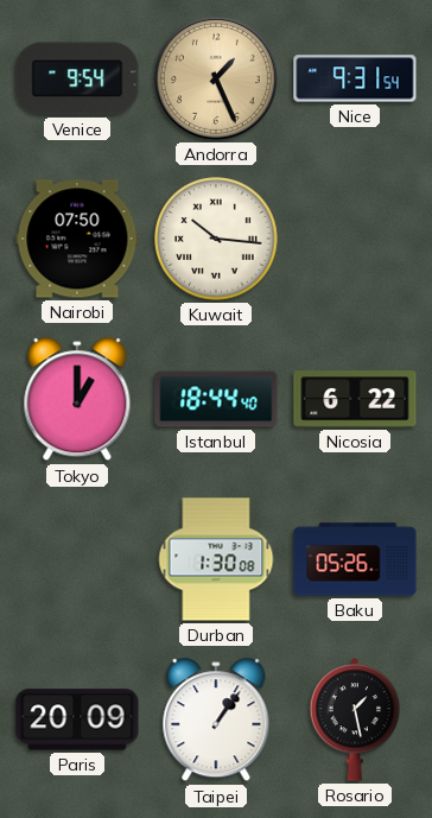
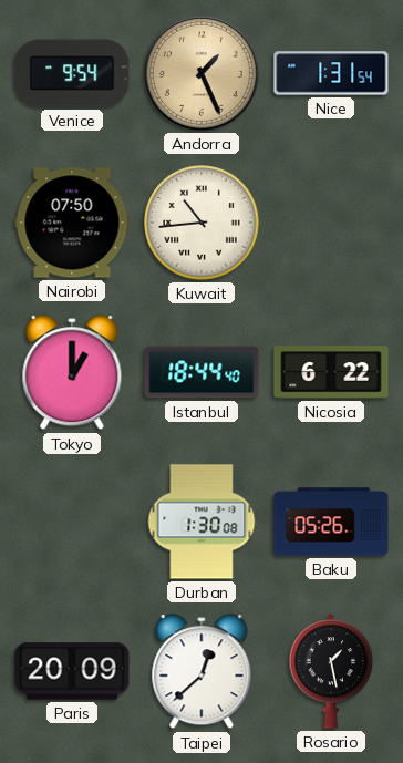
Nice: 9:31 -> 1:31
Kuwait: 10:16 -> 10:44
Taipei: 1:06 -> 12:38
